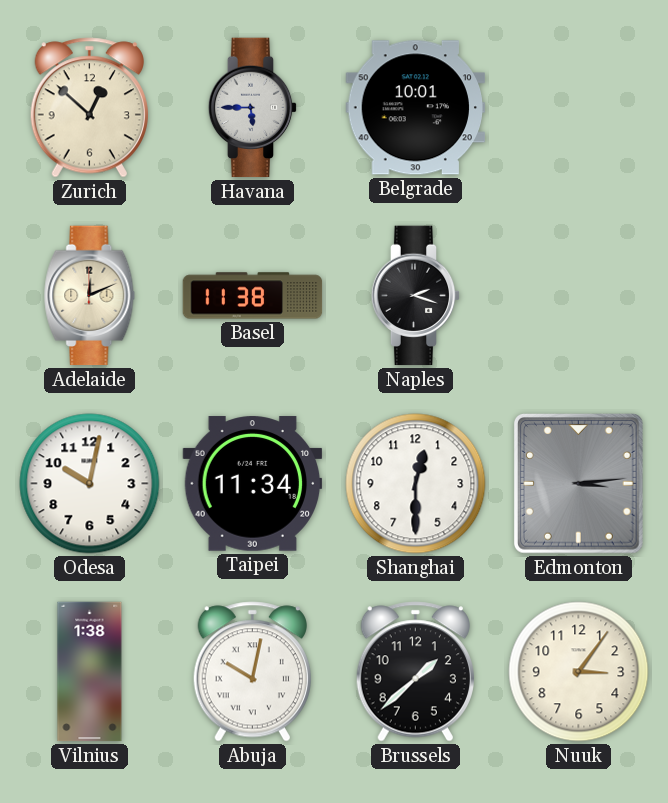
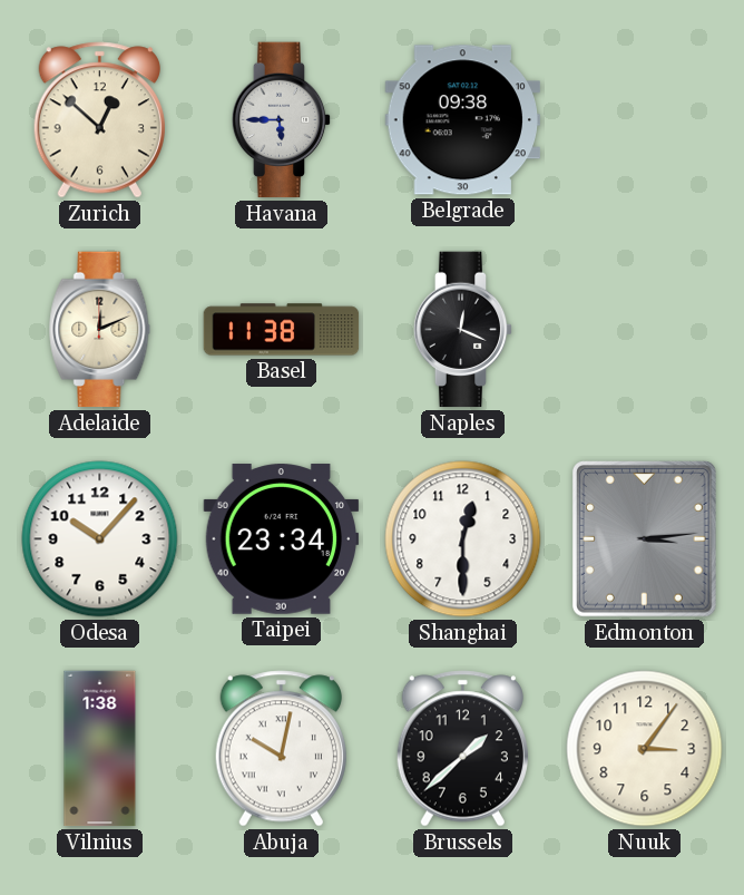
Belgrade: 10:01 -> 09:38
Naples: 2:18 -> 12:19
Odesa: 10:02 -> 10:07
Taipei: 11:34 -> 23:34
